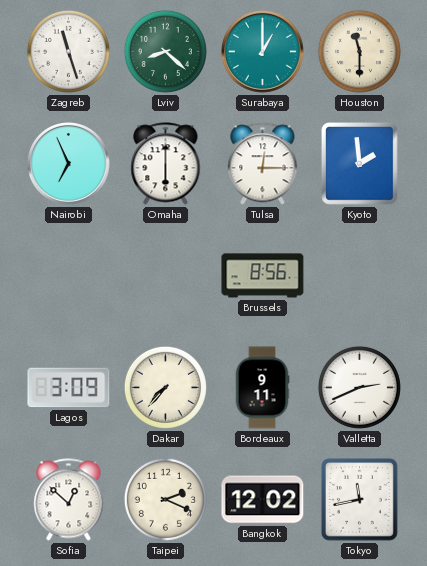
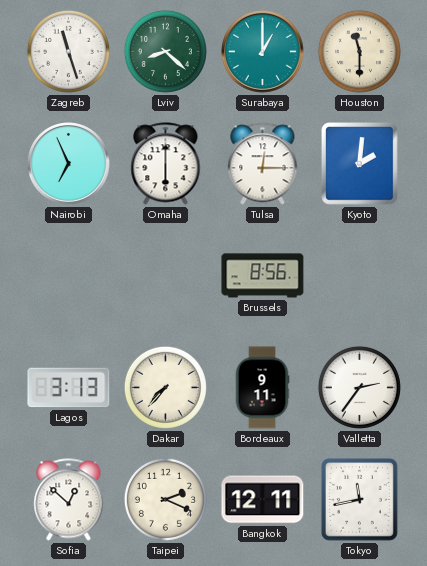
Kyoto: 1:59 -> 2:01
Lagos: 3:09 -> 3:13
Valletta: 2:41 -> 2:36
Bangkok: 12:02 -> 12:11
